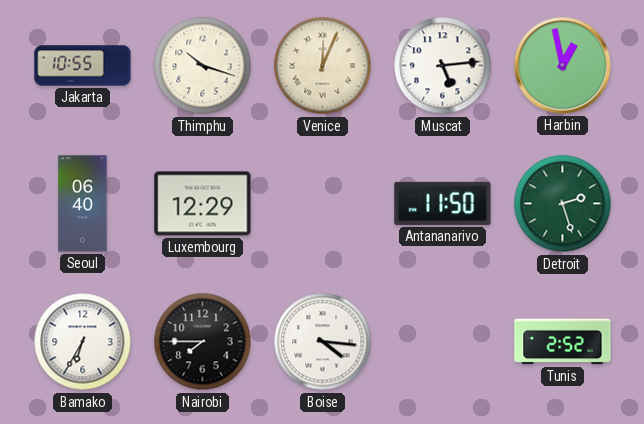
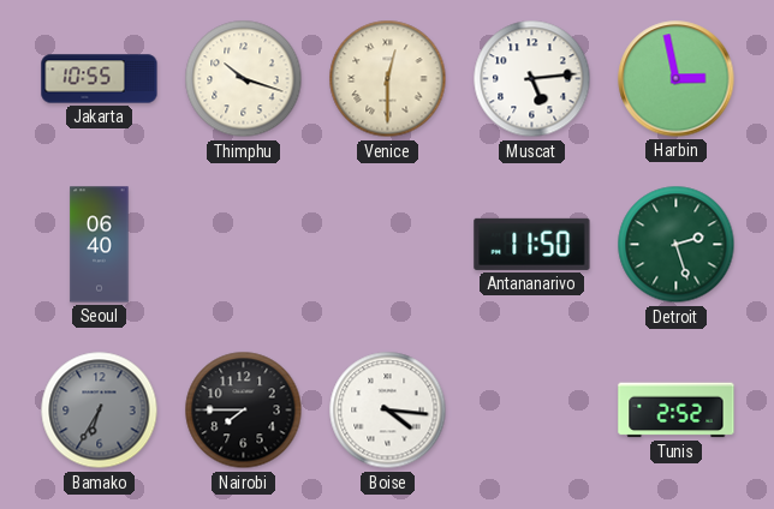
Venice: 12:04 -> 12:30
Harbin: 12:58 -> 2:58
Luxembourg: 12:29 -> none
Bamako dial: white -> grey
